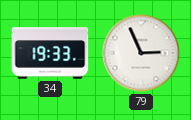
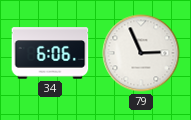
34: 19:33 -> 6:06
